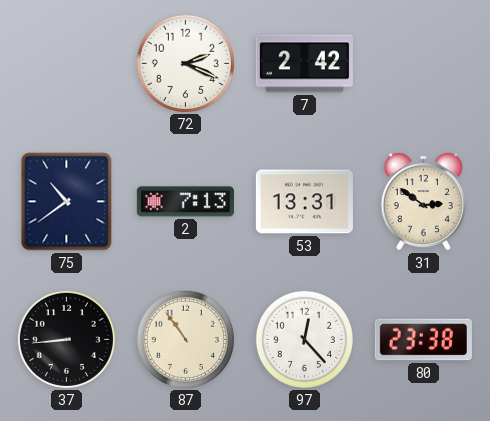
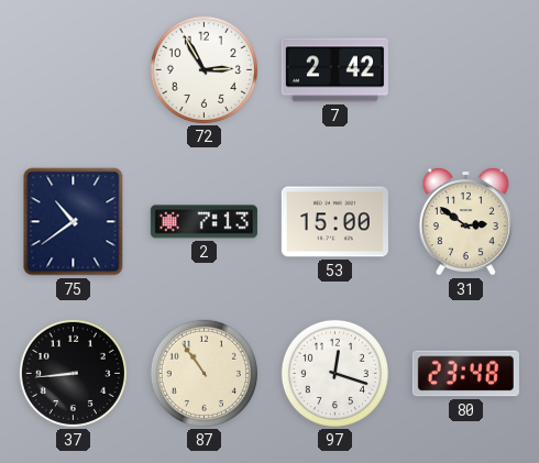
72: 2:19 -> 2:55
53: 13:31 -> 15:00
97: 12:23 -> 12:18
80: 23:38 -> 23:48
